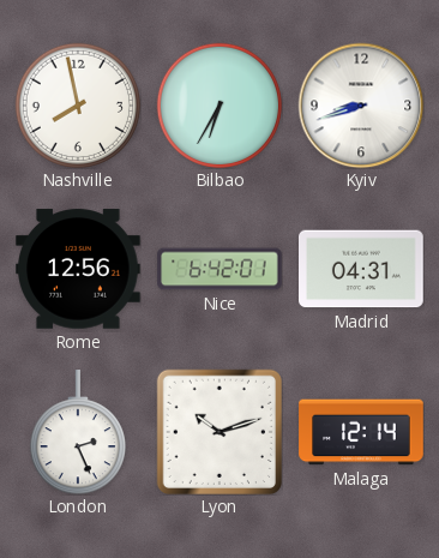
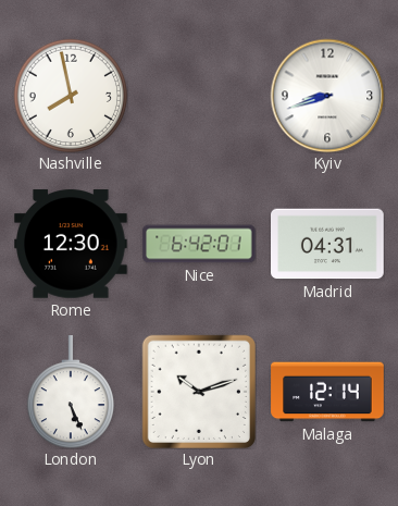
Bilbao: 6:35 -> none
Rome: 12:56 -> 12:30
London: 2:26 -> 5:26
